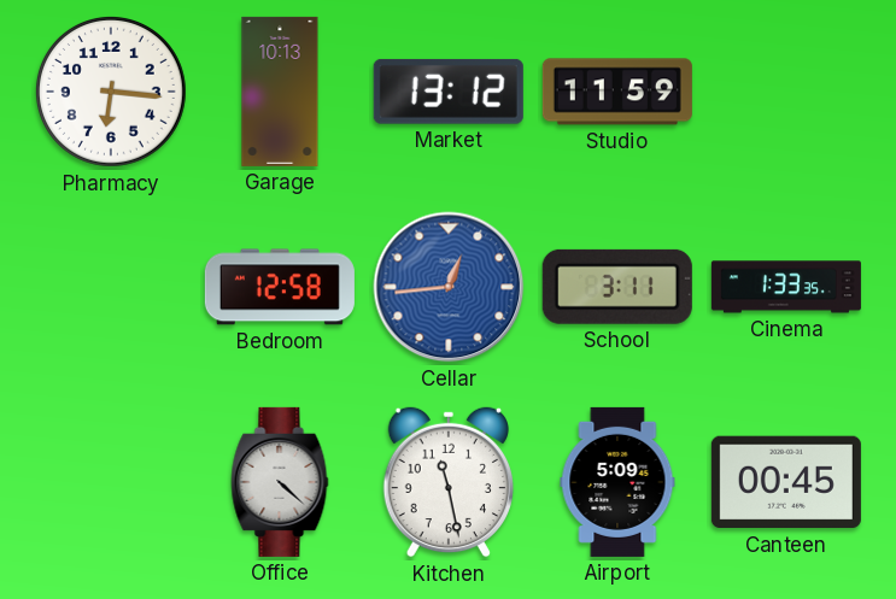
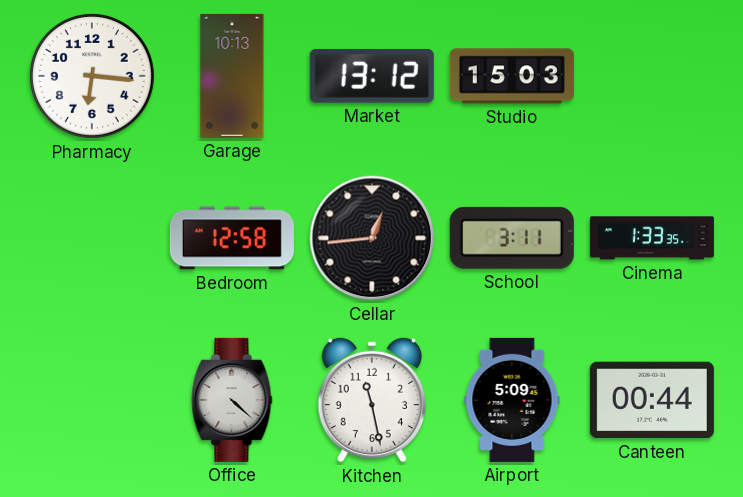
Studio: 11:59 -> 15:03
Cellar dial: blue -> black
Canteen: 00:45 -> 00:44
